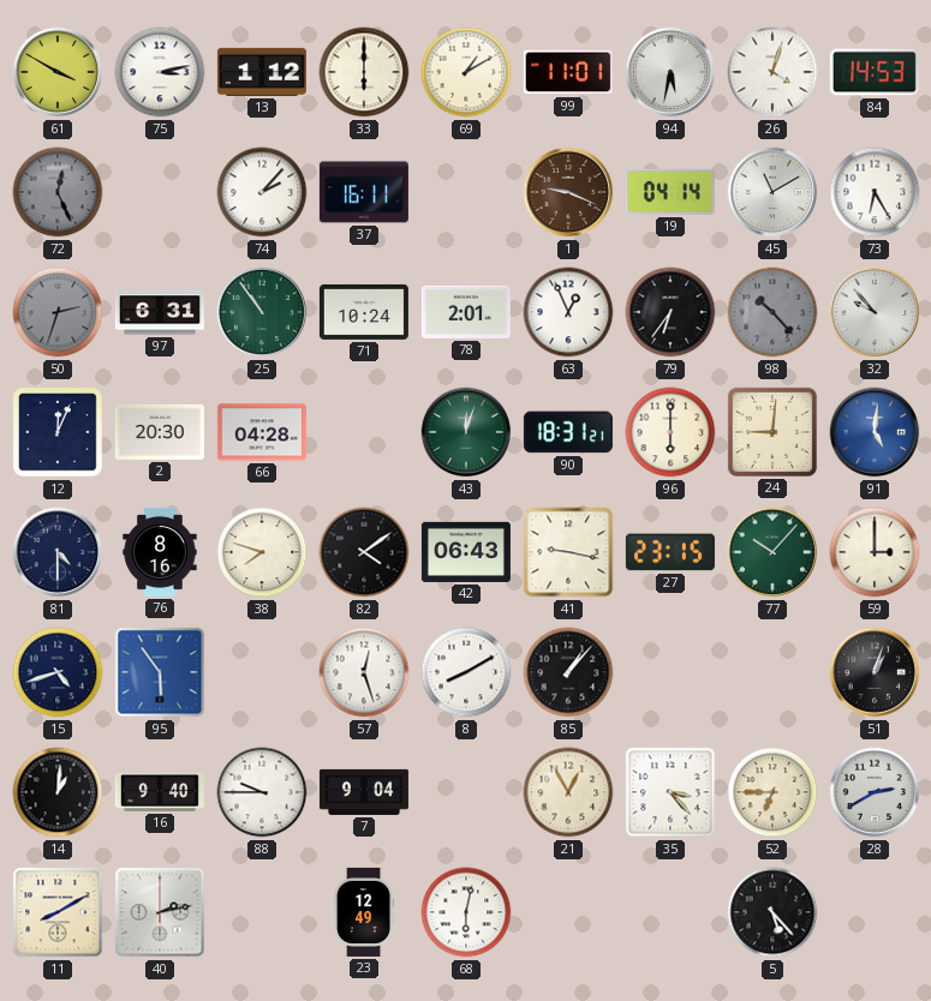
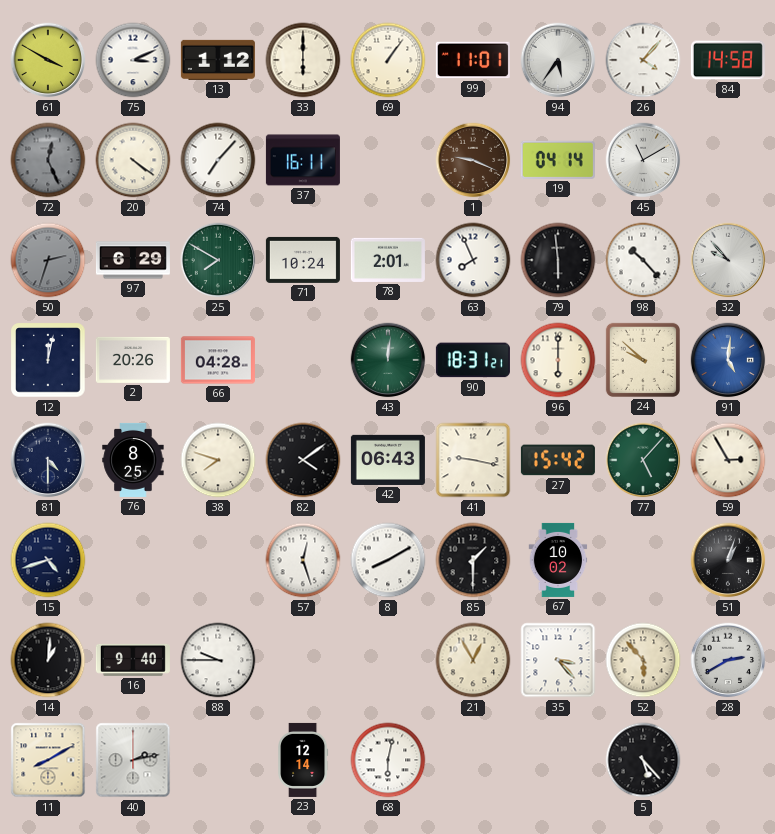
75: 3:13 -> 3:11
69: 1:10 -> 1:06
94: 5:32 -> 5:36
26: 4:03 -> 4:07
84: 14:53 -> 14:58
20: none -> 4:21
74: 2:07 -> 7:07
73: 6:25 -> none
97: 6:31 -> 6:29
25: 10:54 -> 7:50
63: 12:56 -> 7:56
79: 6:36 -> 5:59
98 dial: grey -> white
12: 12:04 -> 12:02
2: 20:30 -> 20:26
43: 12:03 -> 12:01
24: 9:01 -> 9:52
76: 8:16 -> 8:25
27: 23:15 -> 15:42
77: 10:07 -> 5:07
59: 3:00 -> 2:55
95: 5:54 -> none
85: 1:07 -> 1:30
67: none -> 10:02
7: 9:04 -> none
52: 6:45 -> 5:53
23: 12:49 -> 12:14
